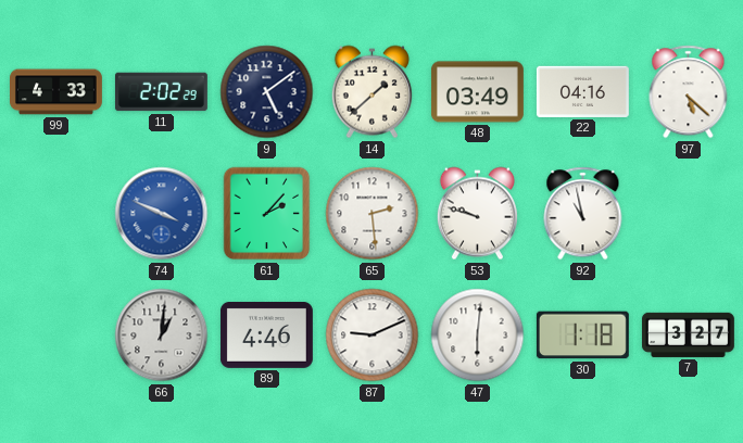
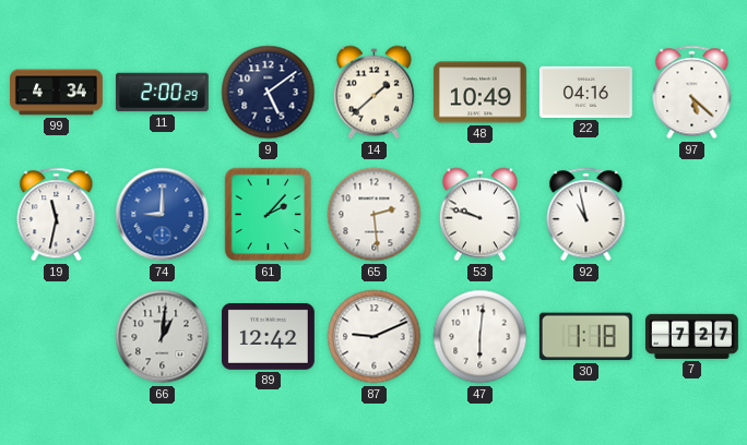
99: 4:33 -> 4:34
11: 2:02 -> 2:00
48: 03:49 -> 10:49
19: none -> 11:32
74: 3:49 -> 9:00
89: 4:46 -> 12:42
7: 3:27 -> 7:27
